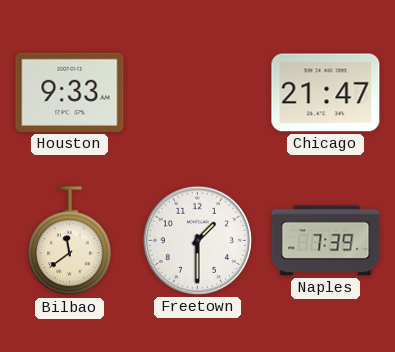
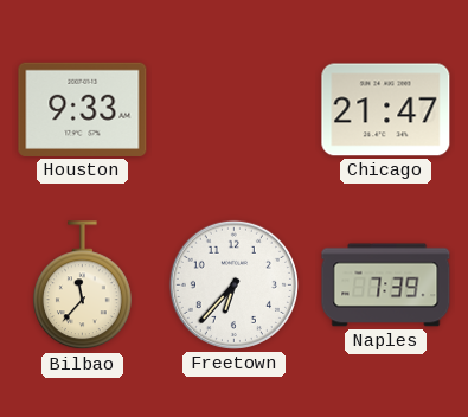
Bilbao: 11:39 -> 11:37
Freetown: 1:30 -> 6:37
